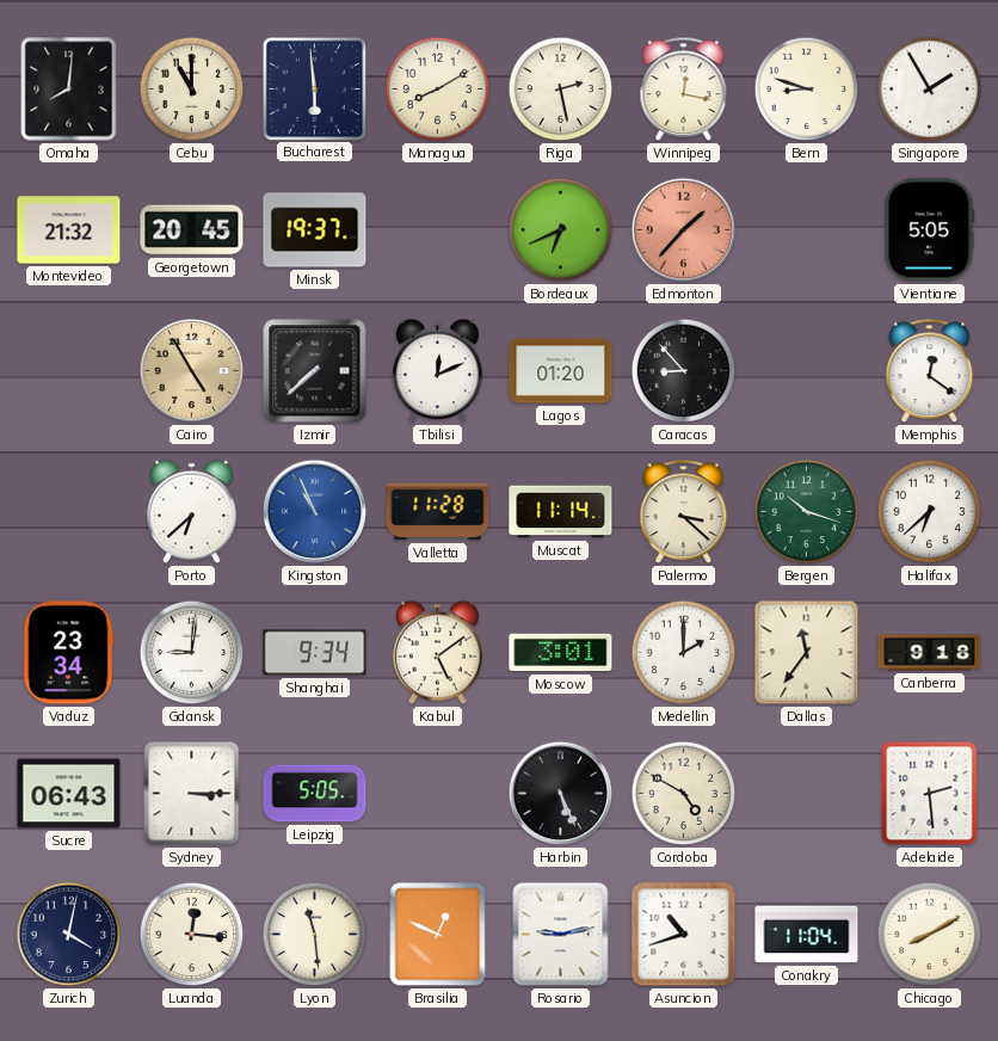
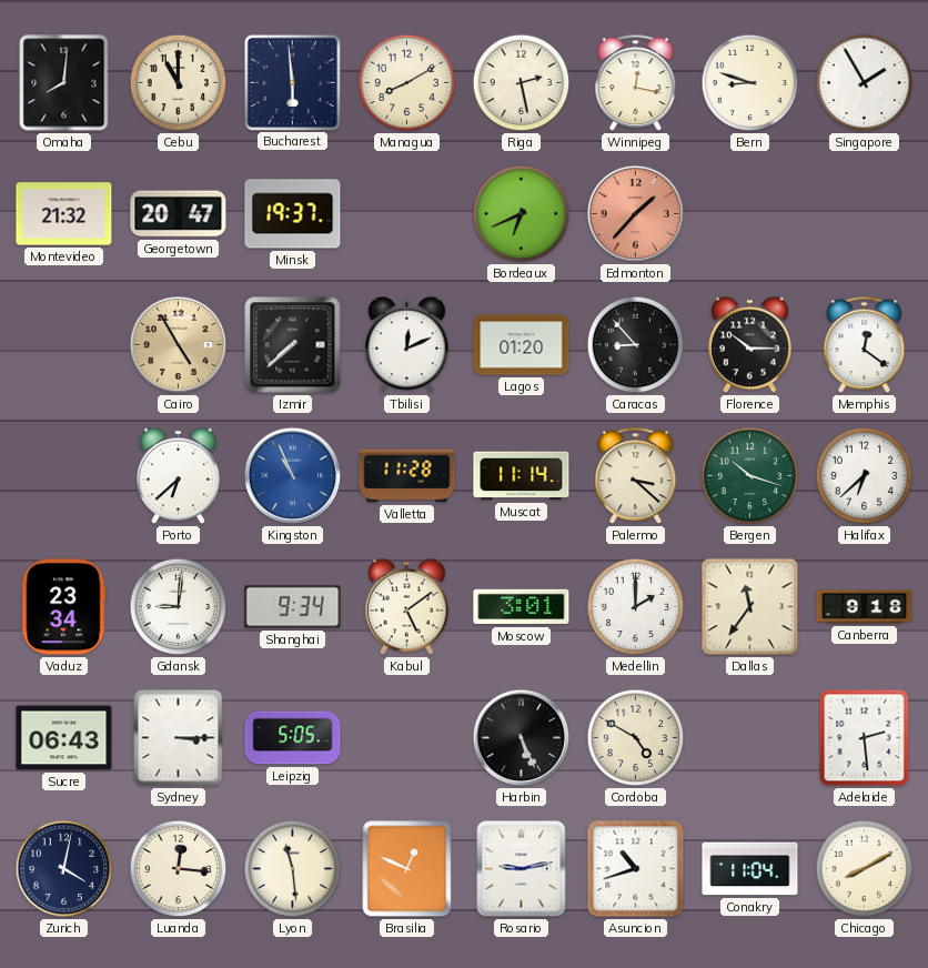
Georgetown: 20:45 -> 20:47
Vientiane: 5:05 -> none
Florence: none -> 10:15
